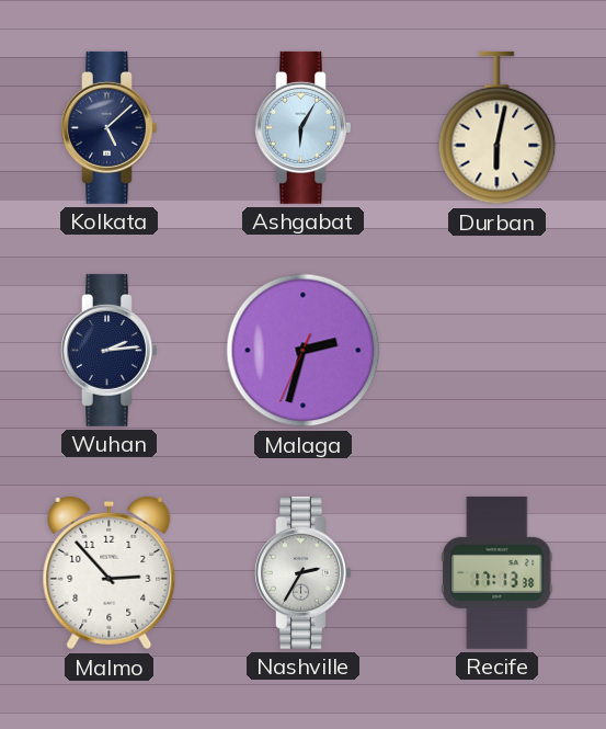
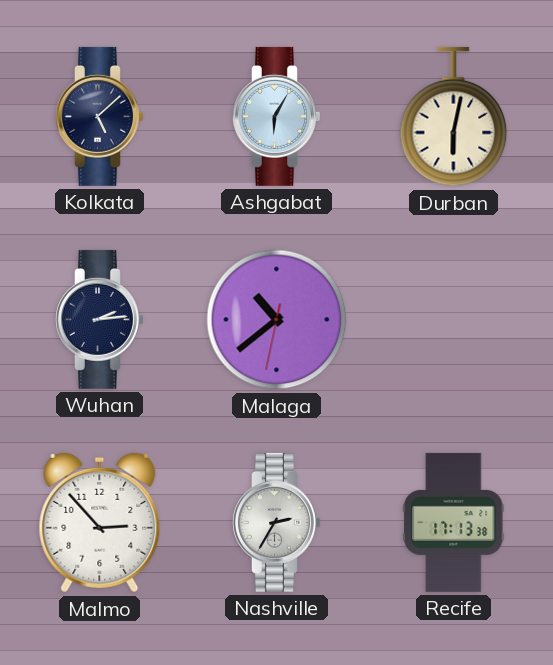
Malaga: 2:32 -> 10:38
